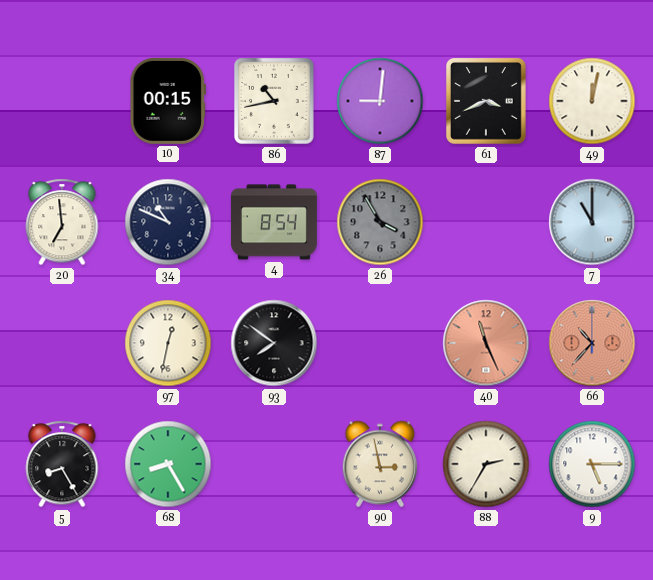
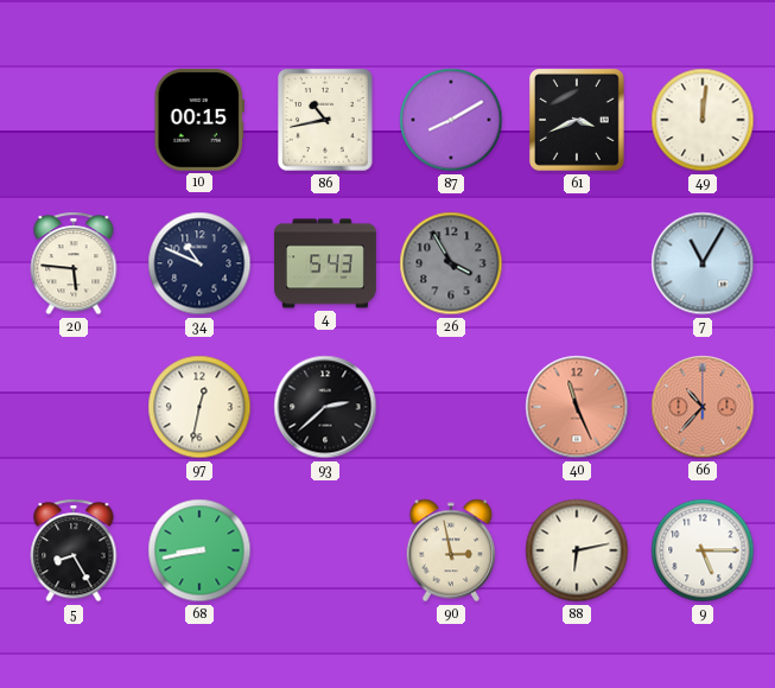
87: 9:01 -> 8:10
49: 12:02 -> 12:01
20: 6:59 -> 5:46
4: 8:54 -> 5:43
7: 11:00 -> 11:05
93: 7:51 -> 2:38
68: 8:25 -> 8:43
88: 2:35 -> 6:13
